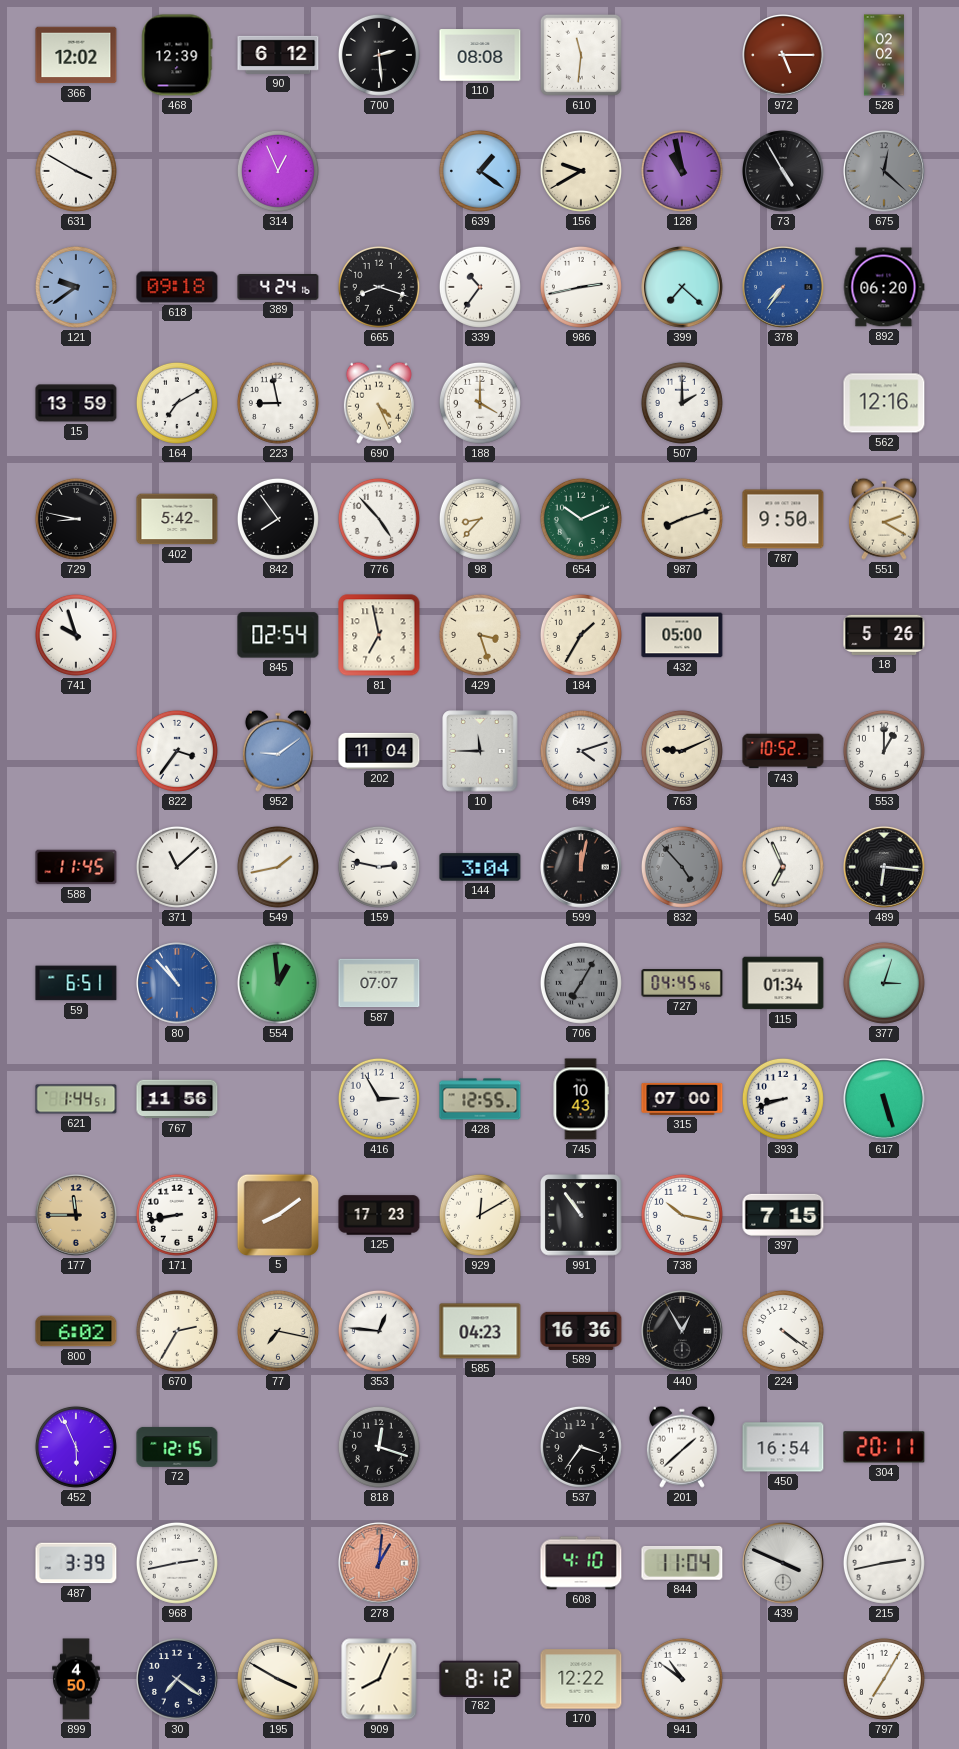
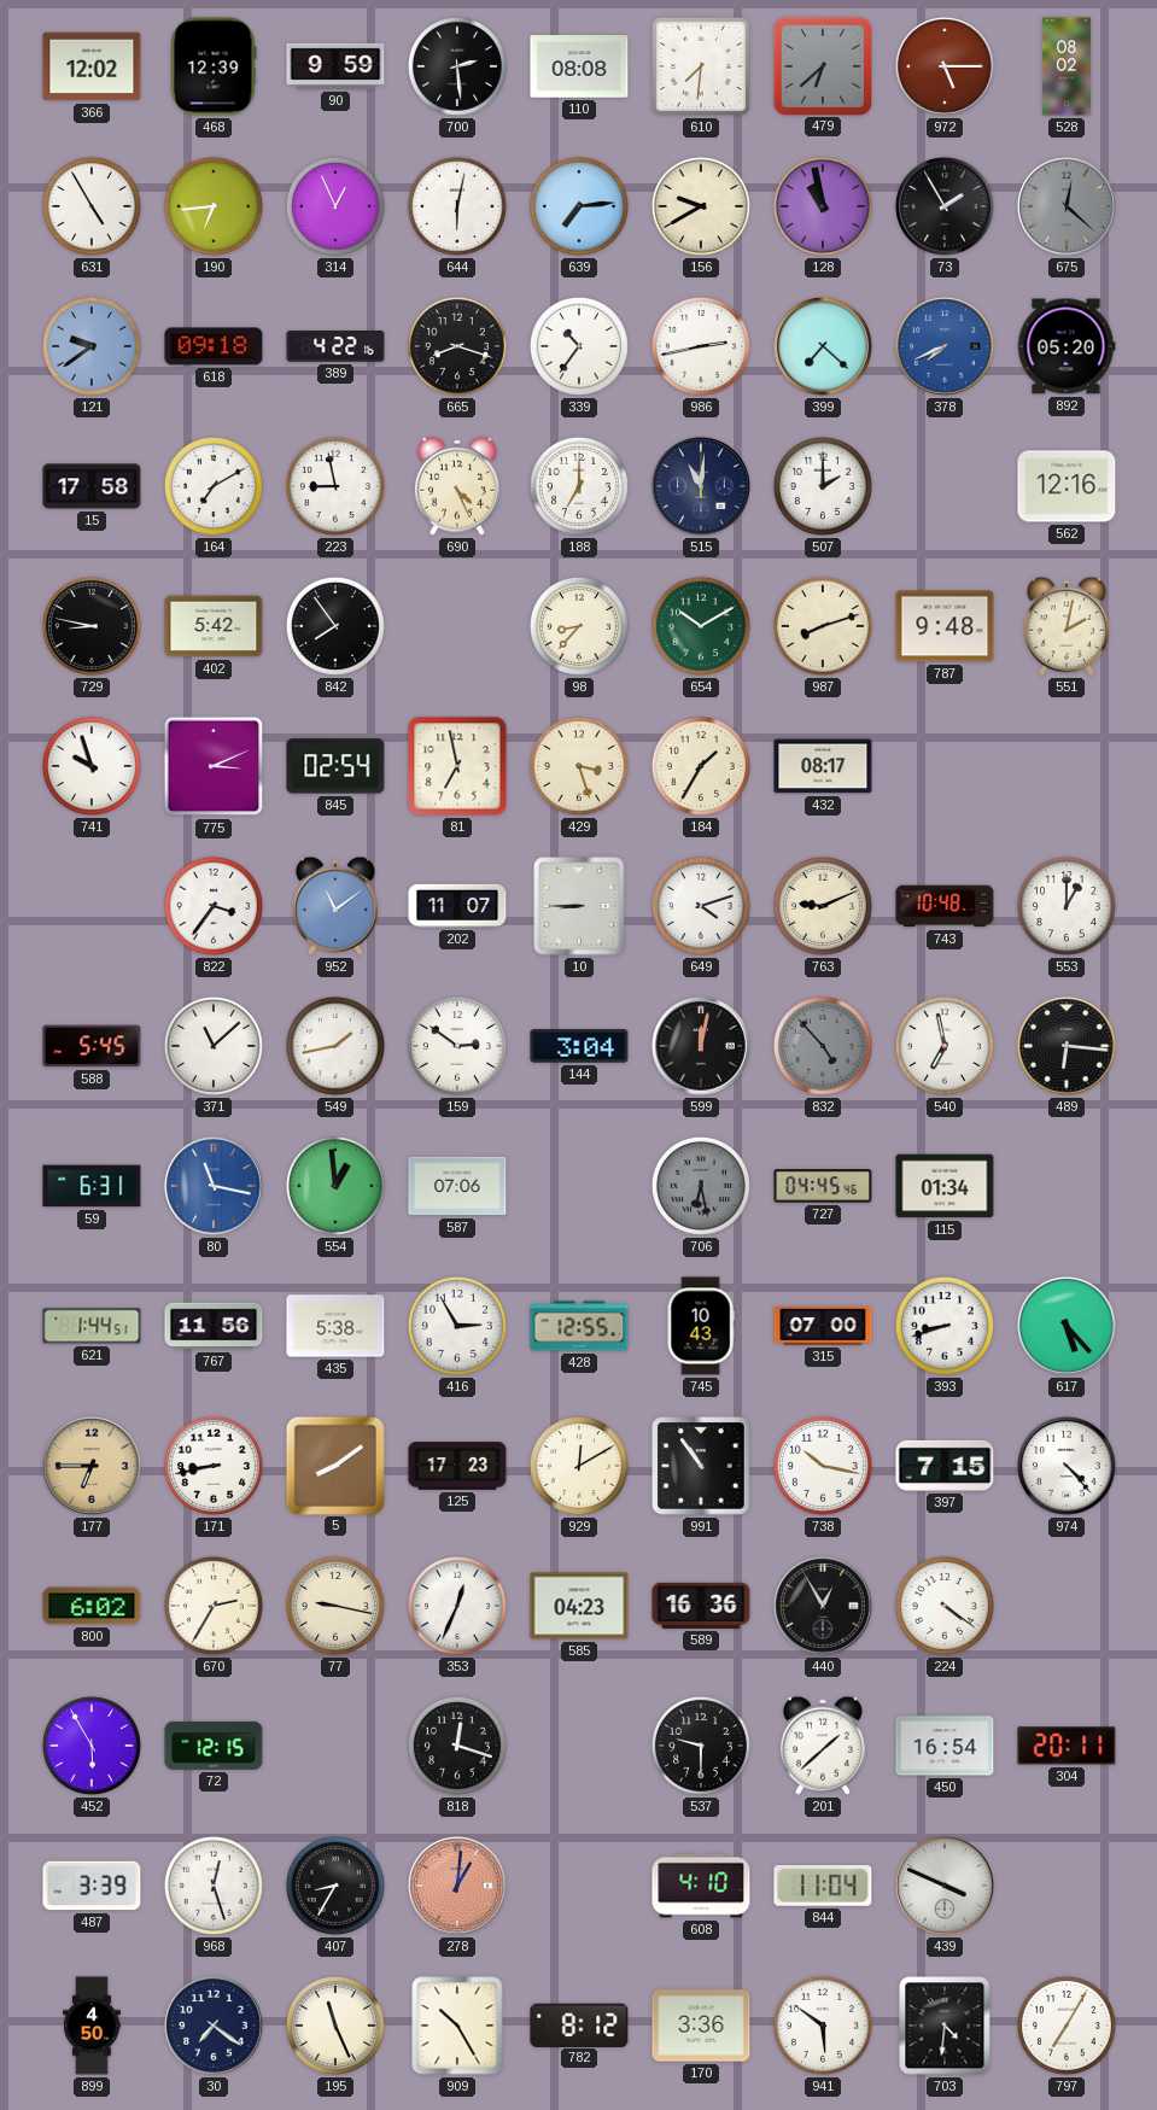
90: 6:12 -> 9:59
610: 11:31 -> 7:31
479: none -> 6:38
528: 02:02 -> 08:02
631: 3:50 -> 4:55
190: none -> 6:44
644: none -> 6:02
639: 1:21 -> 7:14
73: 4:55 -> 1:55
389: 4:24 -> 4:22
378: 7:36 -> 7:41
892: 06:20 -> 05:20
15: 13:59 -> 17:58
188: 4:00 -> 7:00
515: none -> 11:01
776: 4:53 -> none
654: 10:11 -> 10:10
787: 9:50 -> 9:48
551: 2:20 -> 2:02
775: none -> 3:11
432: 05:00 -> 08:17
18: 5:26 -> none
952: 9:09 -> 11:09
202: 11:04 -> 11:07
10: 11:45 -> 8:45
743: 10:52 -> 10:48
588: 11:45 -> 5:45
159: 2:47 -> 2:51
540: 6:56 -> 6:58
59: 6:51 -> 6:31
80: 10:53 -> 11:17
587: 07:07 -> 07:06
706: 7:05 -> 6:28
377: 3:03 -> none
435: none -> 5:38
617: 5:27 -> 5:23
177: 11:45 -> 6:45
974: none -> 4:23
77: 7:17 -> 9:17
353: 12:46 -> 12:34
452: 5:56 -> 5:55
537: 3:36 -> 9:30
968: 2:43 -> 12:27
407: none -> 8:35
215: 2:43 -> none
195: 3:50 -> 11:26
909: 8:04 -> 10:25
170: 12:22 -> 3:36
941: 10:51 -> 5:51
703: none -> 4:31
